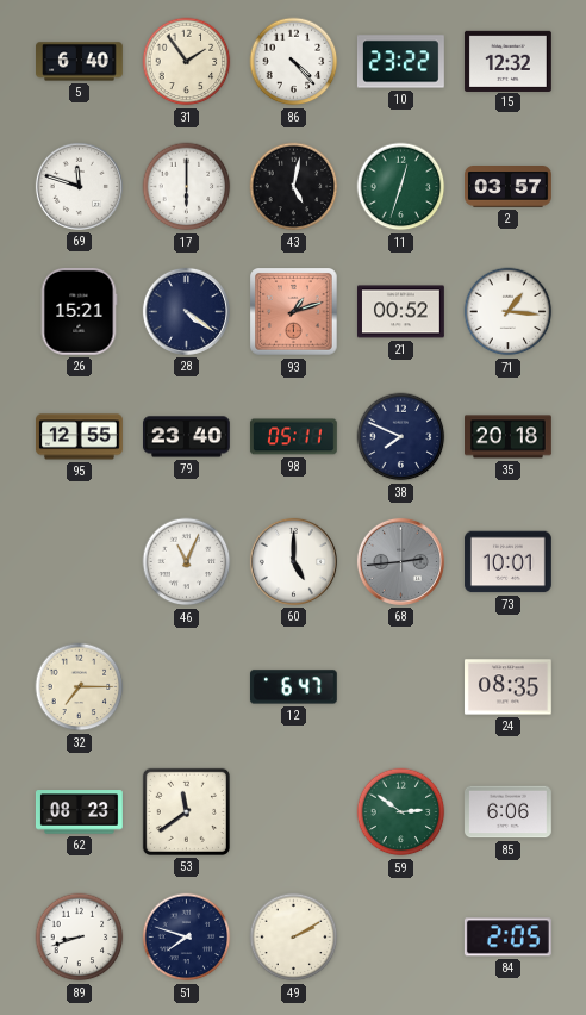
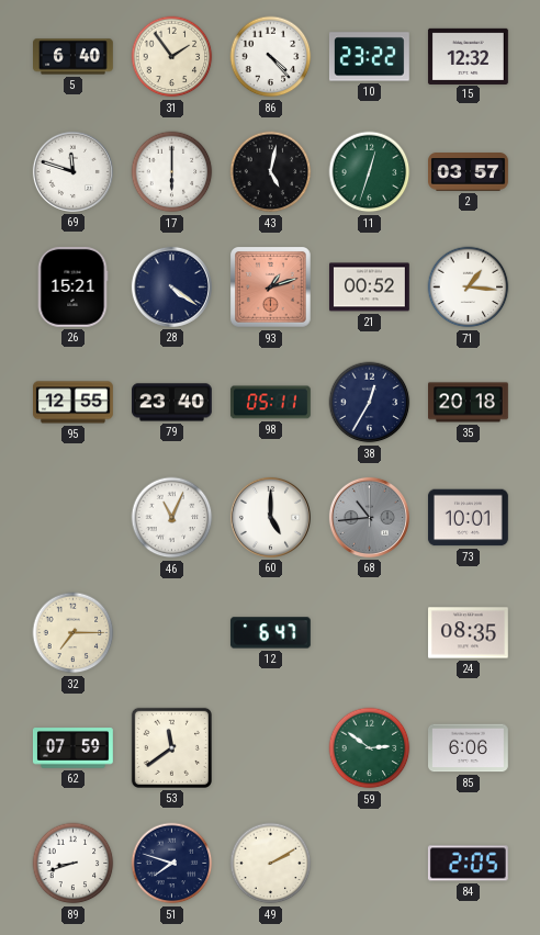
38: 7:49 -> 12:35
68: 2:44 -> 10:44
62: 08:23 -> 07:59
